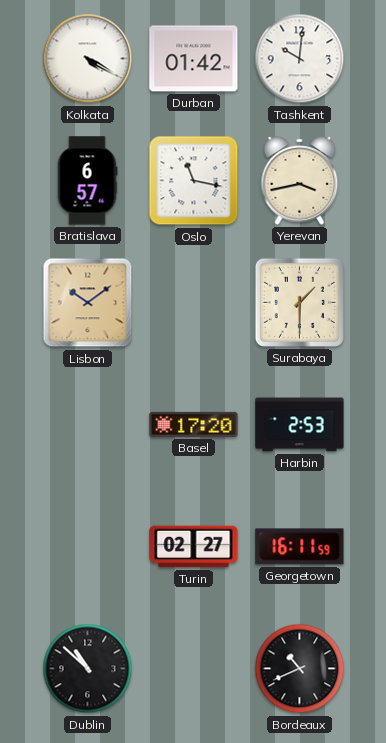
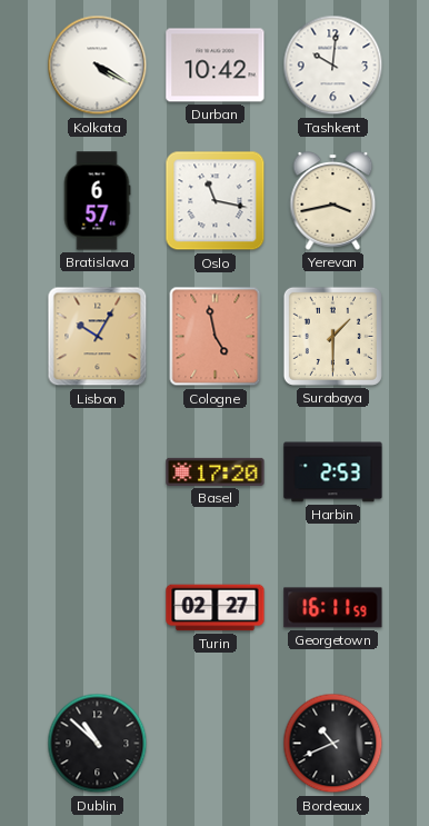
Durban: 01:42 -> 10:42
Lisbon: 10:09 -> 10:05
Cologne: none -> 4:58
